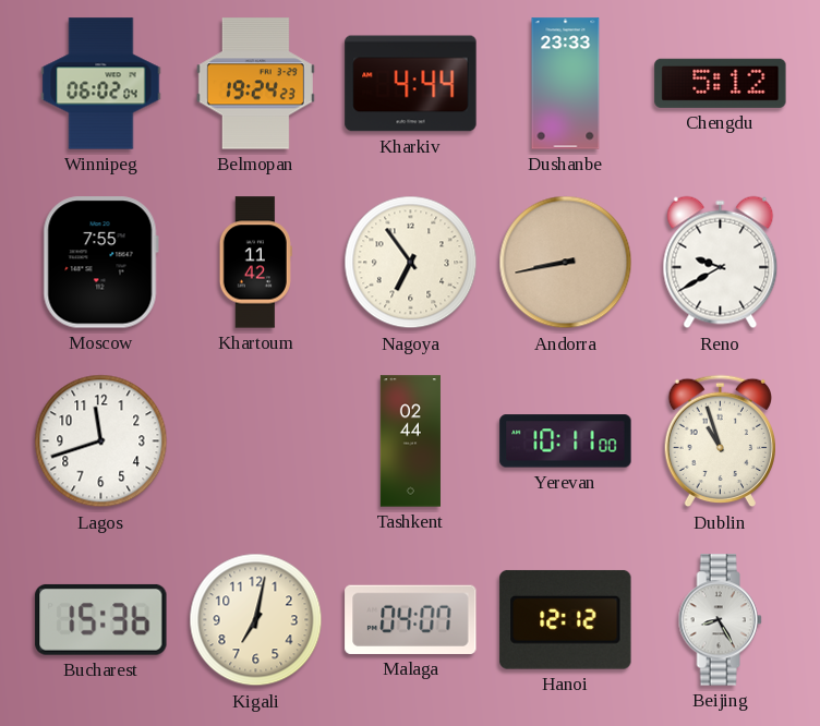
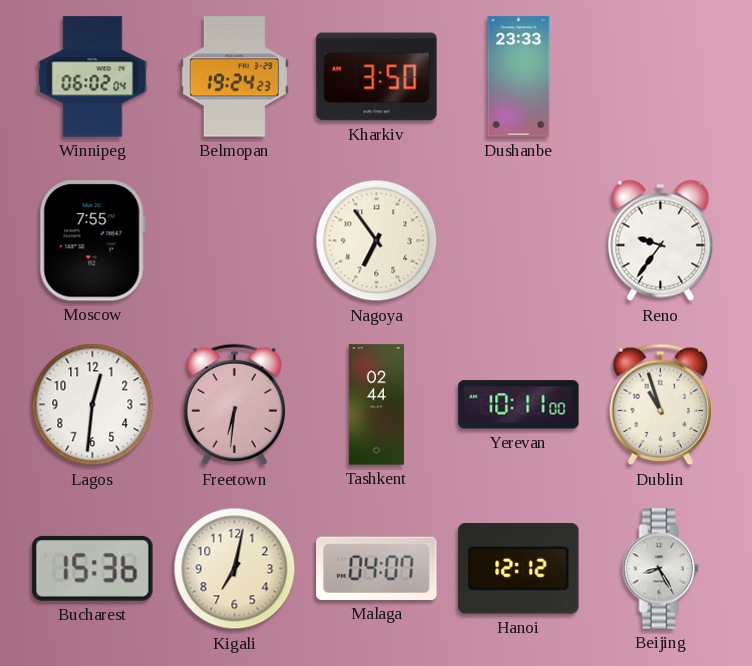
Kharkiv: 4:44 -> 3:50
Chengdu: 5:12 -> none
Khartoum: 11:42 -> none
Andorra: 8:43 -> none
Reno: 9:40 -> 9:36
Lagos: 11:42 -> 12:31
Freetown: none -> 6:31
